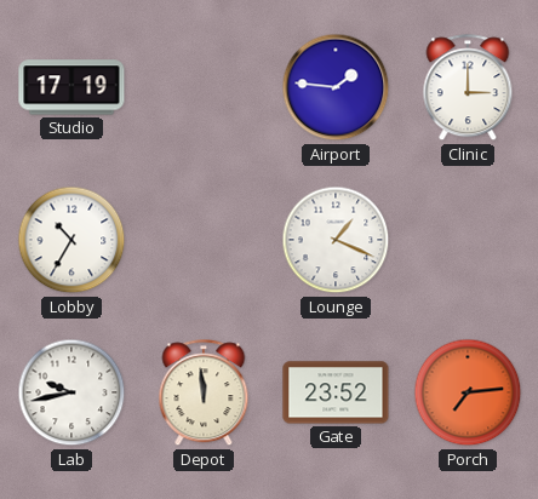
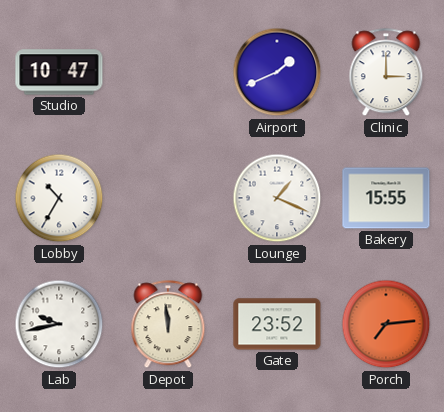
Studio: 17:19 -> 10:47
Airport: 1:46 -> 1:41
Bakery: none -> 15:55
